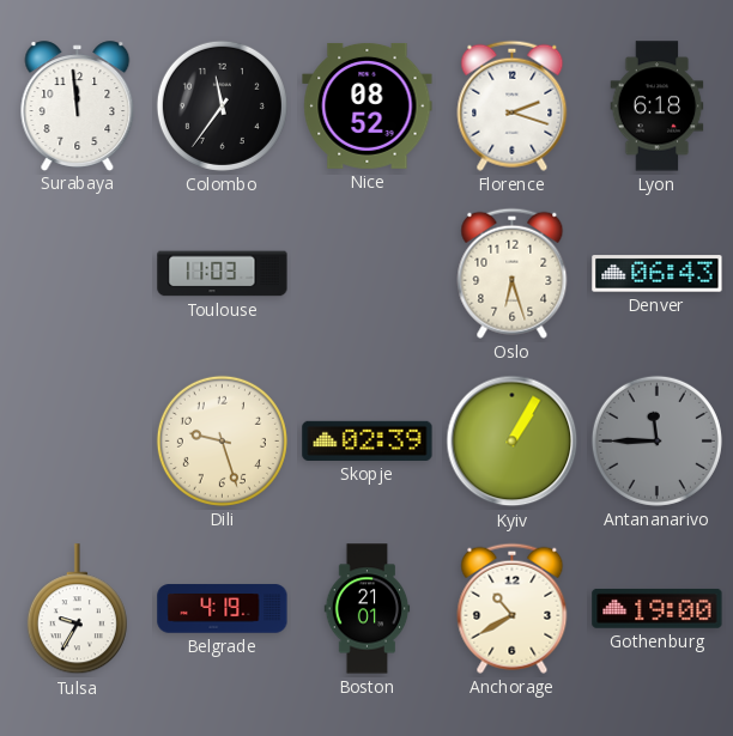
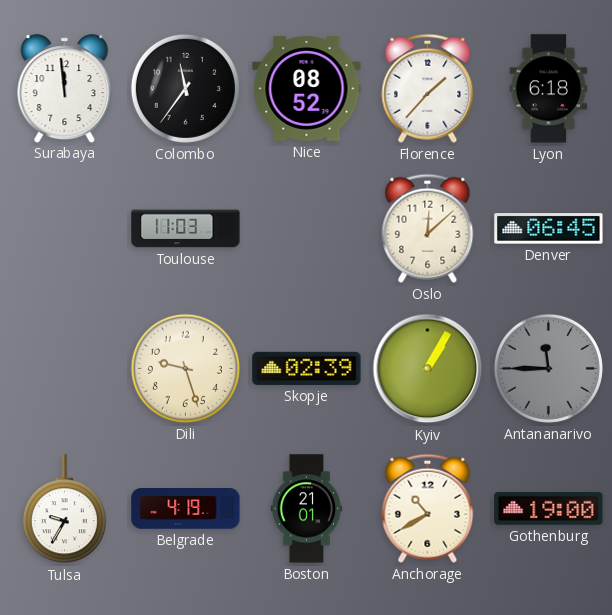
Florence: 2:18 -> 1:37
Oslo: 6:27 -> 12:08
Denver: 06:43 -> 06:45
